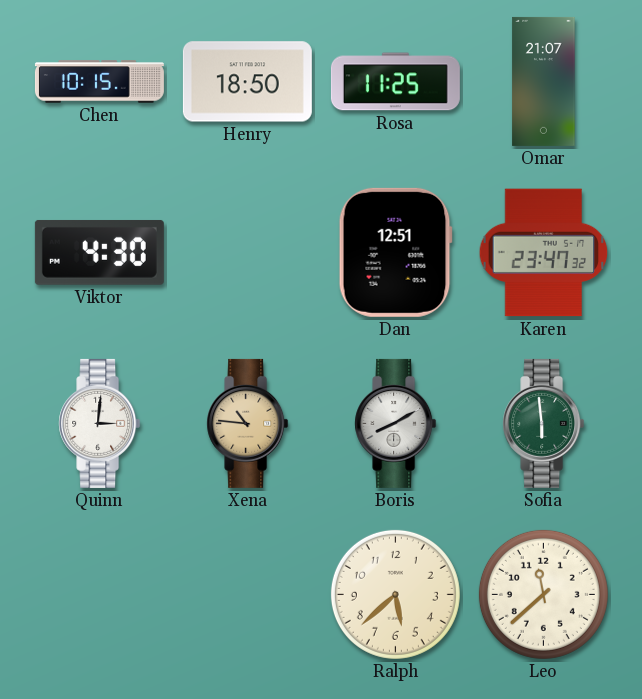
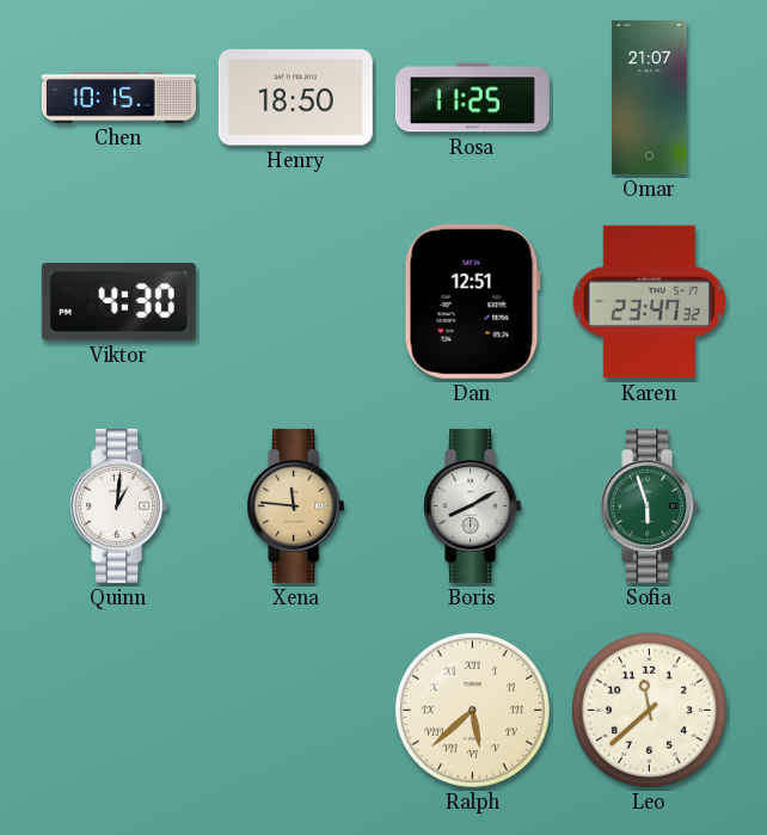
Quinn: 3:01 -> 1:01
Xena: 10:46 -> 11:46
Sofia: 5:59 -> 5:57
Ralph numerals: Arabic -> Roman
